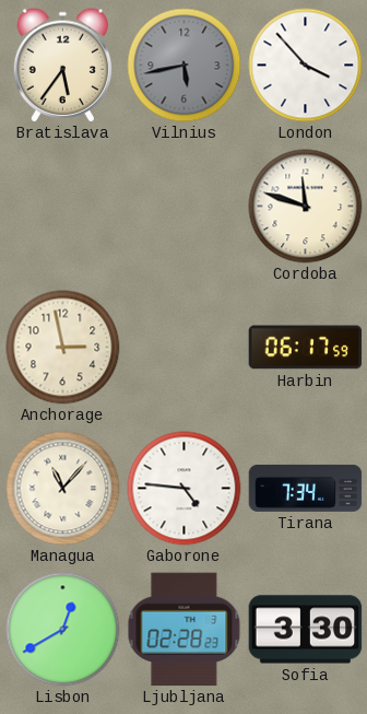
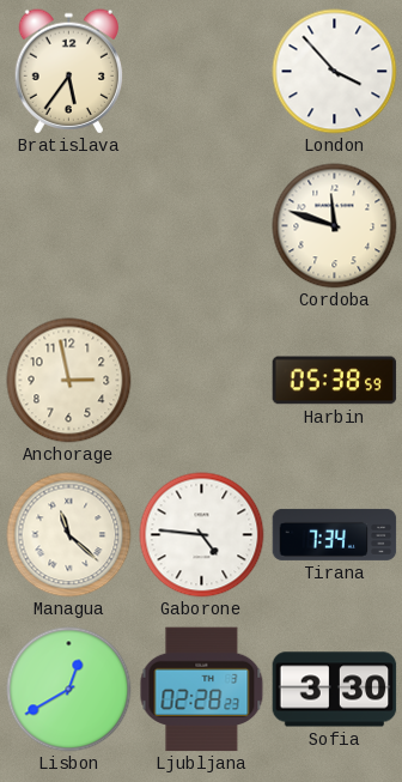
Vilnius: 5:43 -> none
Harbin: 06:17 -> 05:38
Managua: 11:07 -> 11:22
